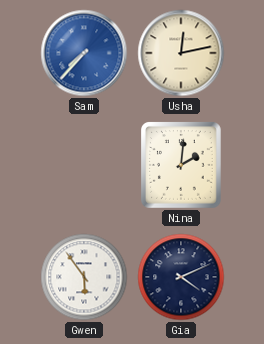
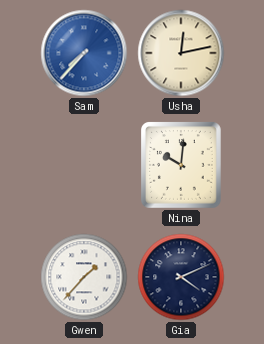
Nina: 2:01 -> 10:01
Gwen: 5:54 -> 1:37
